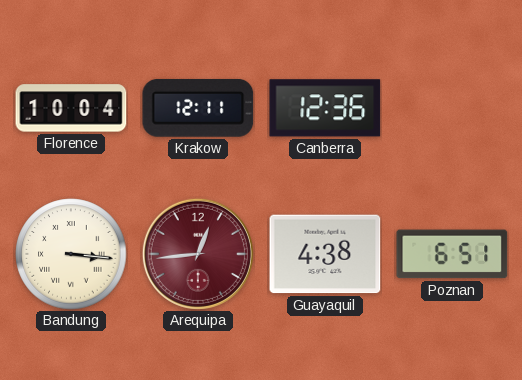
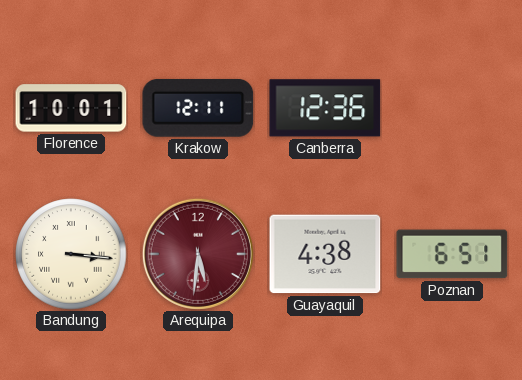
Florence: 10:04 -> 10:01
Arequipa: 12:44 -> 5:31
